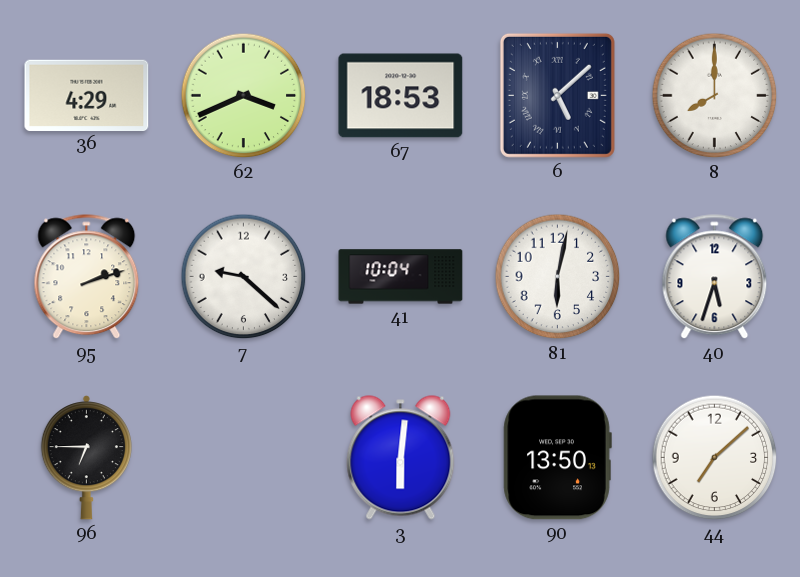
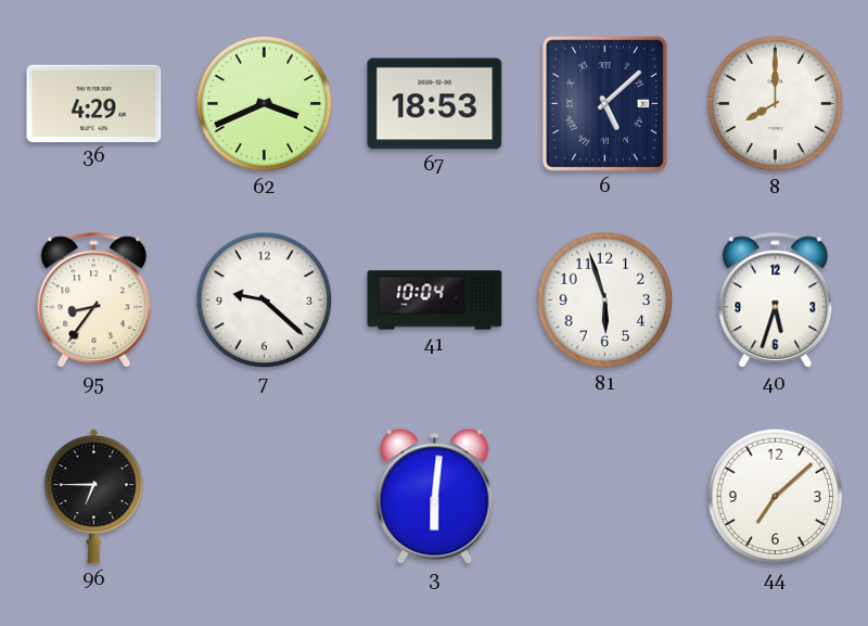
95: 2:12 -> 8:36
81: 6:02 -> 5:57
90: 13:50 -> none
